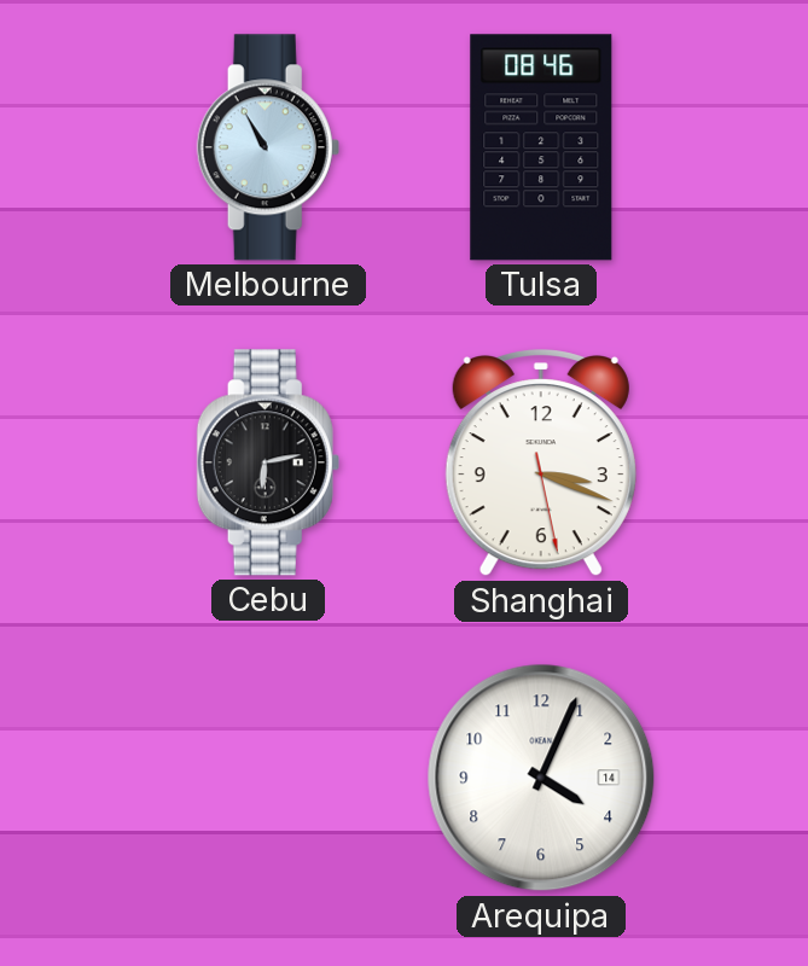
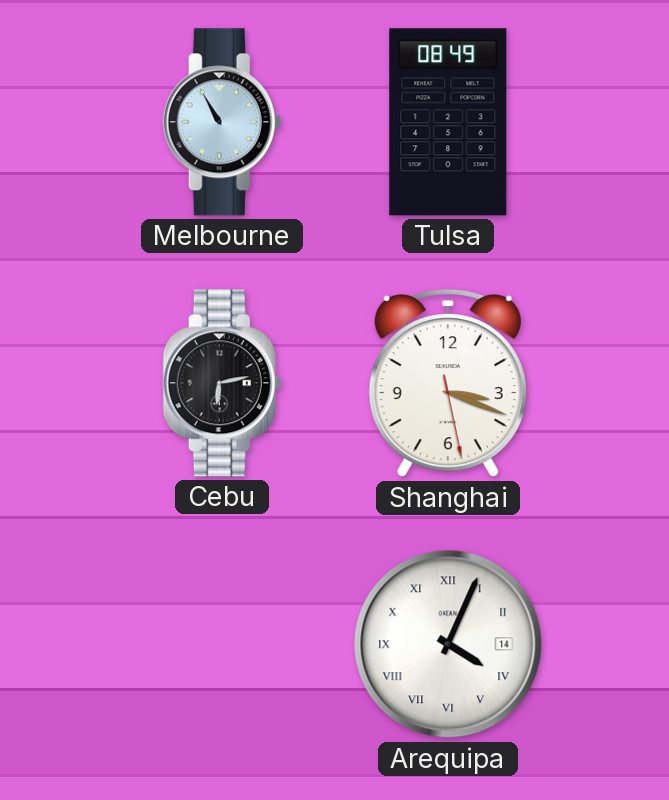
Tulsa: 08:46 -> 08:49
Arequipa numerals: Arabic -> Roman
